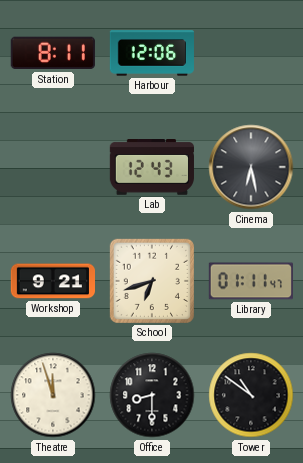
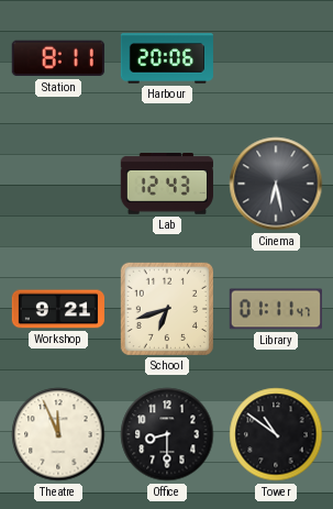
Harbour: 12:06 -> 20:06
Theatre: 11:57 -> 11:56
